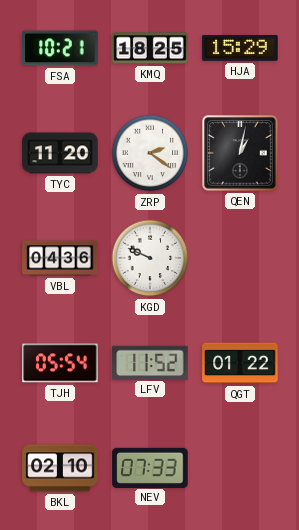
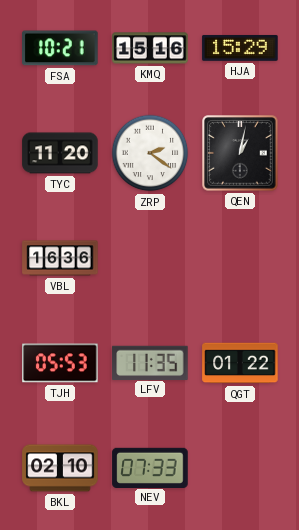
KMQ: 18:25 -> 15:16
VBL: 04:36 -> 16:36
KGD: 9:49 -> none
TJH: 05:54 -> 05:53
LFV: 11:52 -> 11:35
